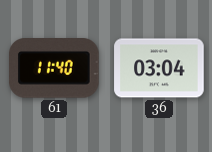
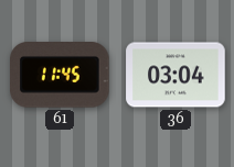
61: 11:40 -> 11:45
